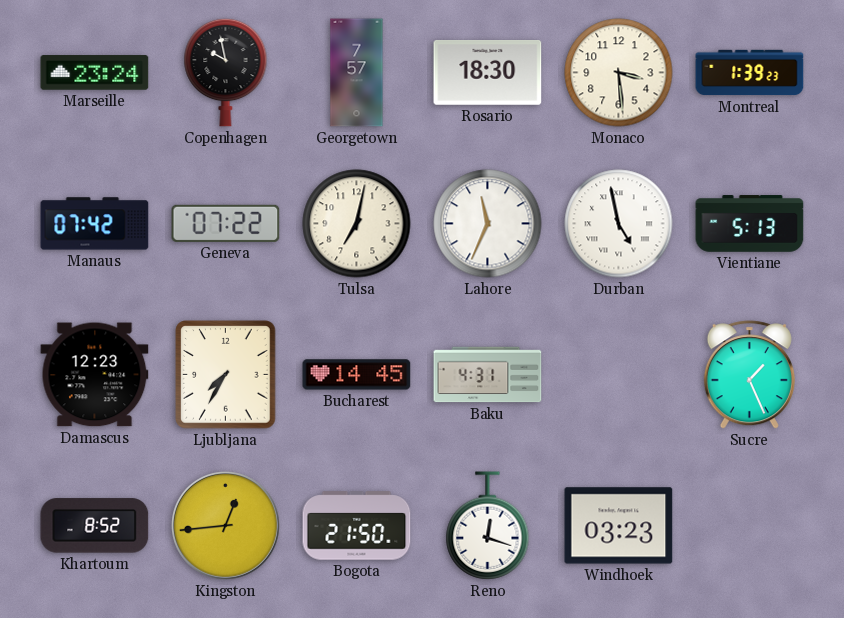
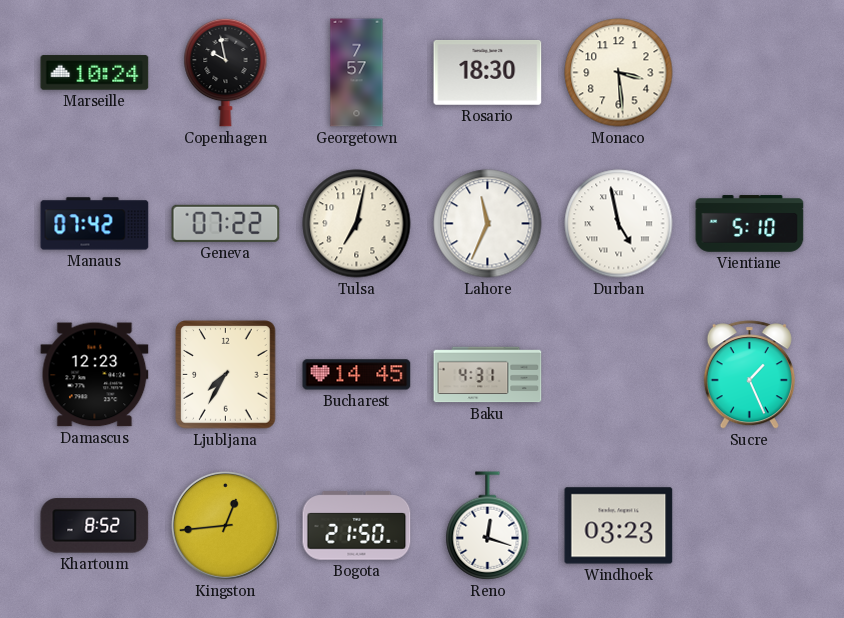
Marseille: 23:24 -> 10:24
Montreal: 1:39 -> none
Vientiane: 5:13 -> 5:10
